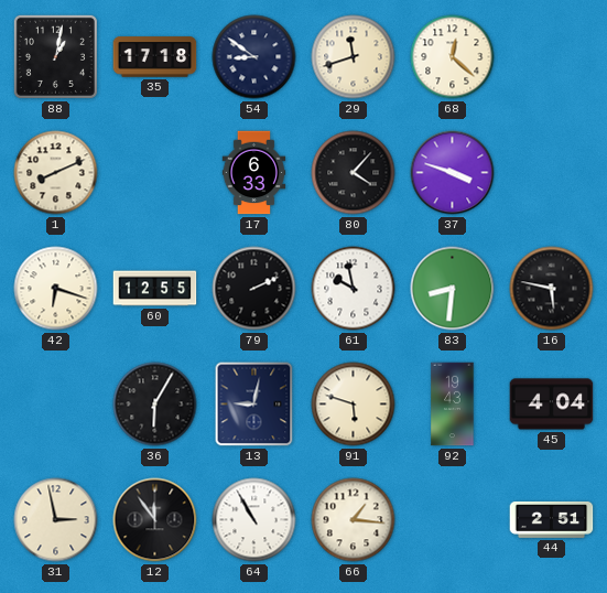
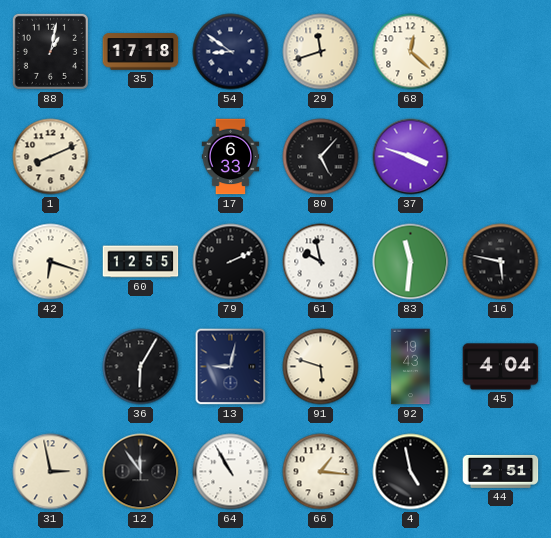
80: 4:07 -> 5:07
83: 8:31 -> 11:31
4: none -> 4:58
